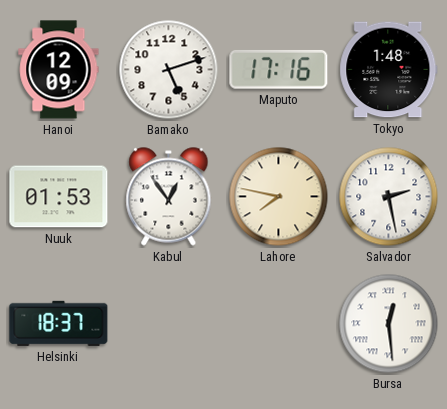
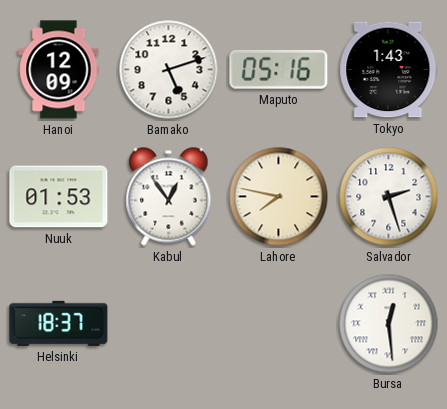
Maputo: 17:16 -> 05:16
Tokyo: 1:48 -> 1:43
Salvador: 2:28 -> 2:27
